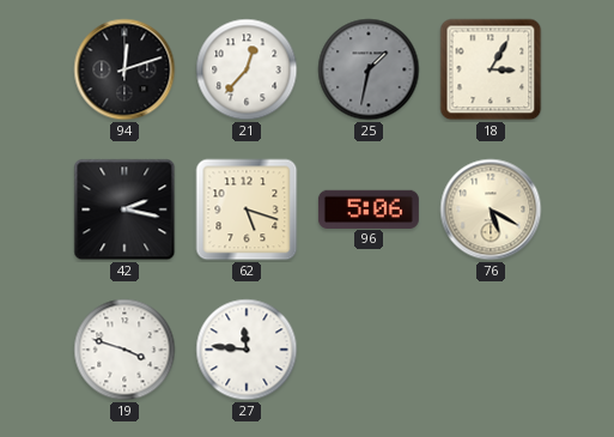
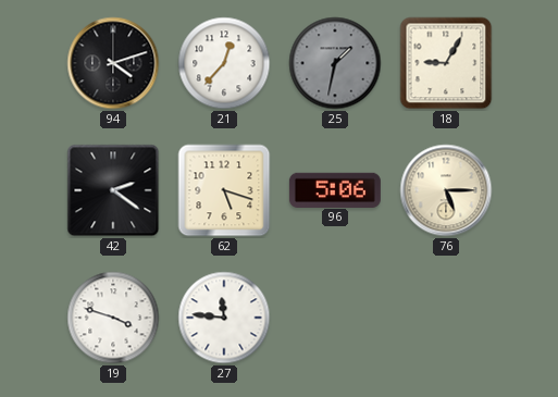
94: 12:12 -> 4:12
18: 3:05 -> 9:05
42: 2:17 -> 2:21
76: 5:20 -> 5:15
